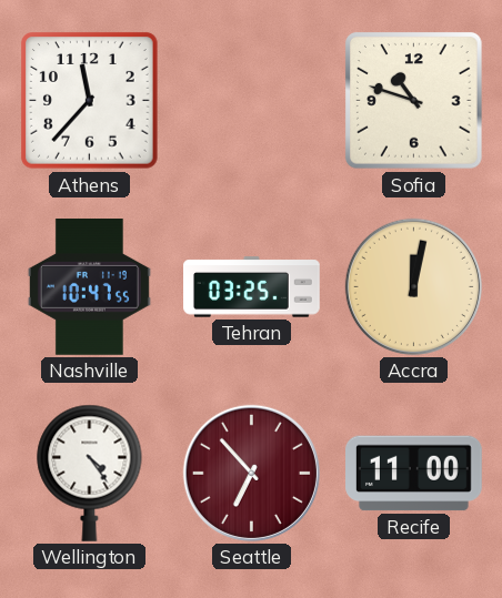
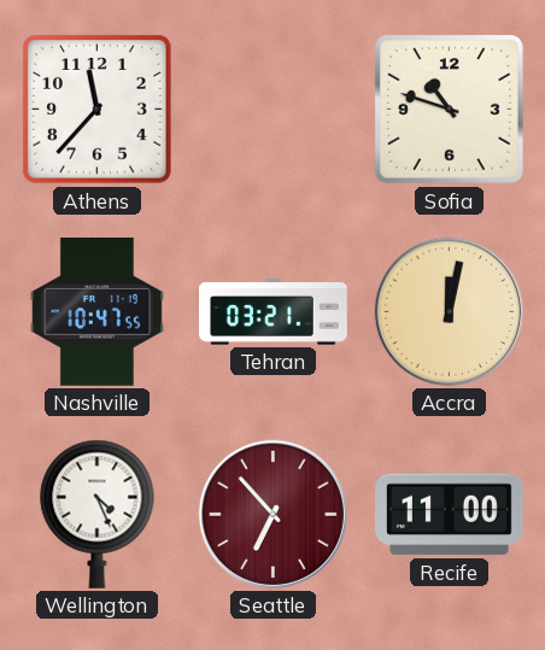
Tehran: 03:25 -> 03:21
Wellington: 4:24 -> 4:26
